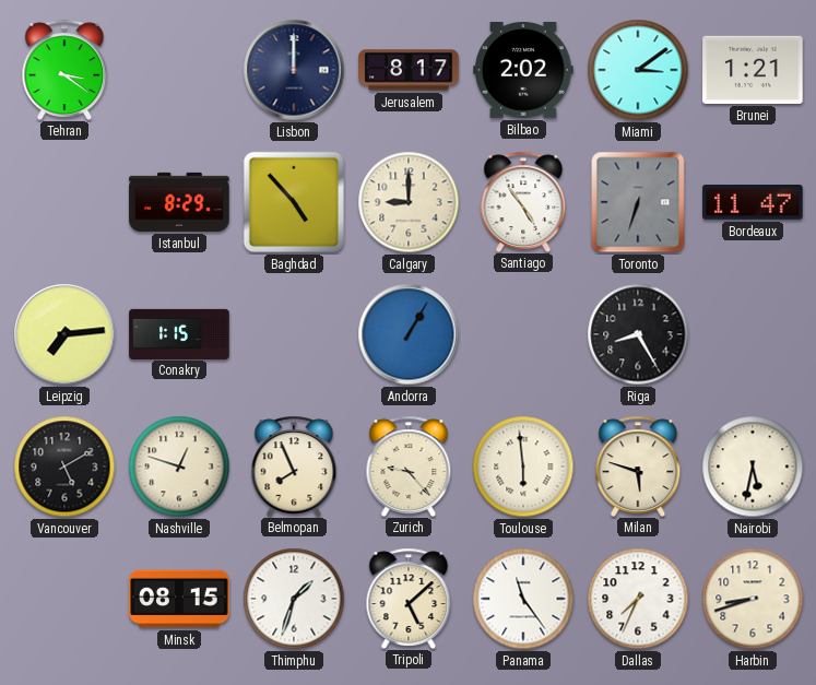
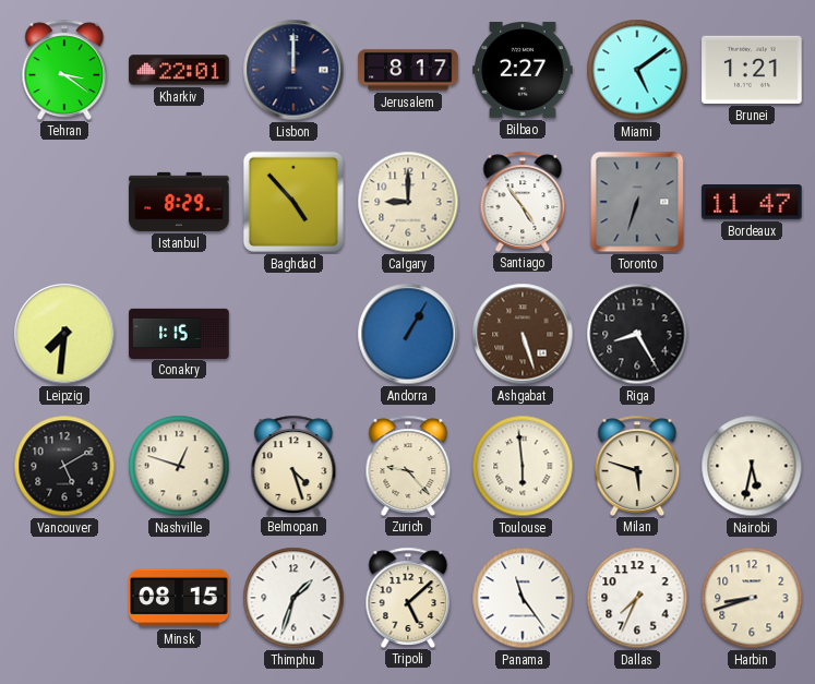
Kharkiv: none -> 22:01
Bilbao: 2:02 -> 2:27
Miami: 3:09 -> 5:09
Leipzig: 7:14 -> 7:31
Ashgabat: none -> 5:27
Belmopan: 7:56 -> 4:27
